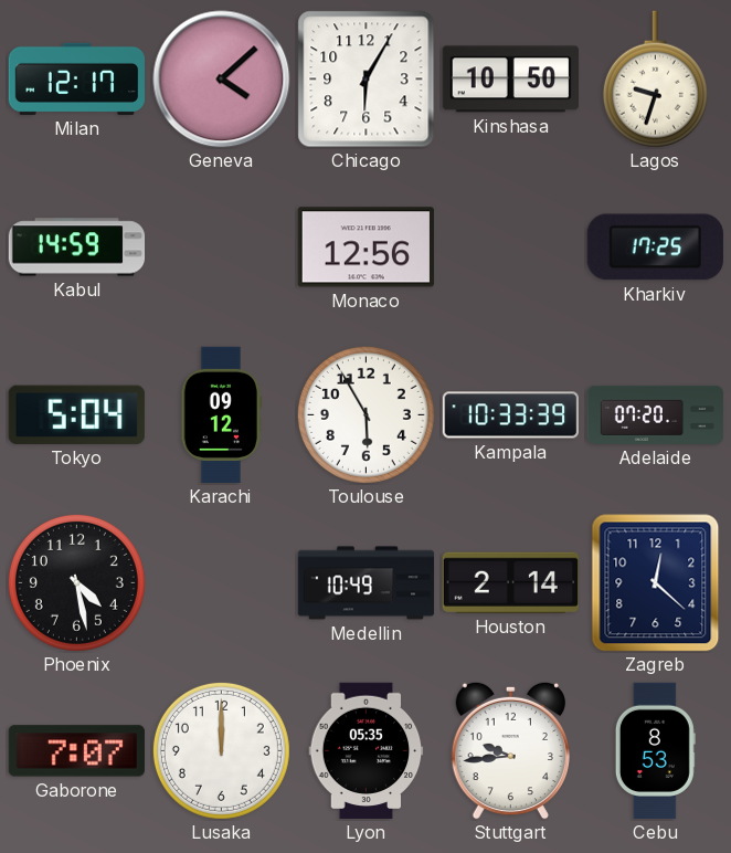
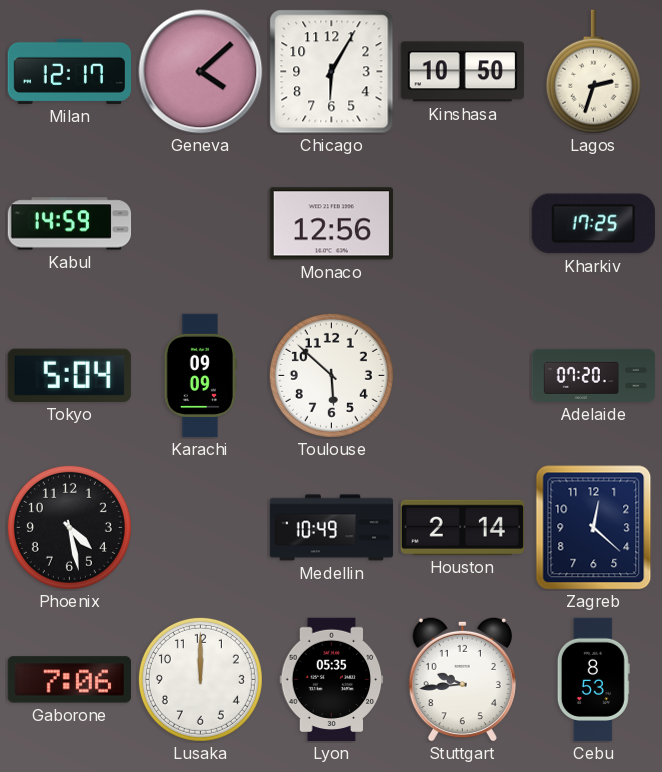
Lagos: 9:33 -> 2:33
Karachi: 09:12 -> 09:09
Toulouse: 5:55 -> 5:52
Kampala: 10:33 -> none
Gaborone: 7:07 -> 7:06
